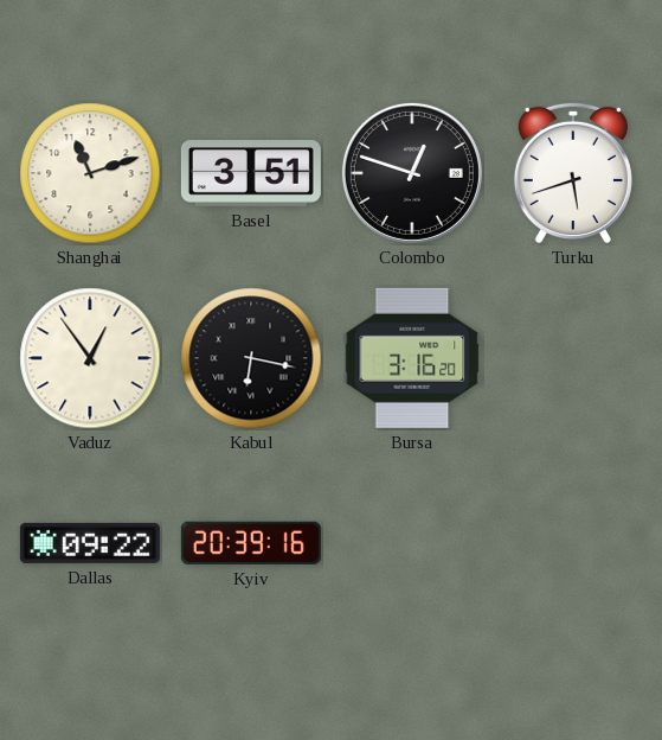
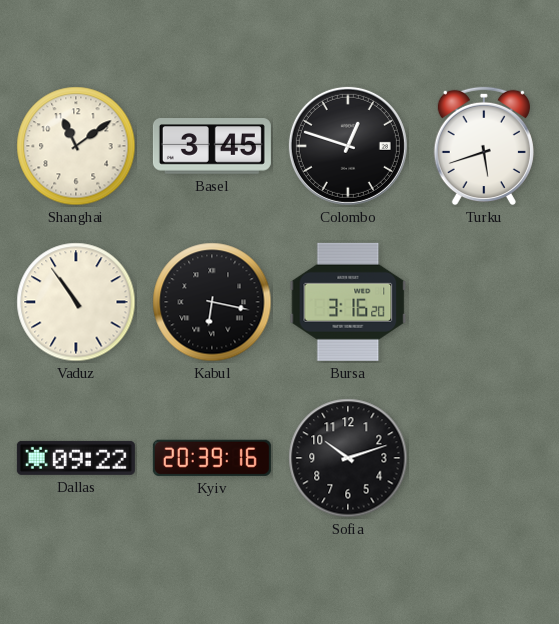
Shanghai: 11:12 -> 11:09
Basel: 3:51 -> 3:45
Vaduz: 12:54 -> 10:54
Sofia: none -> 10:12
